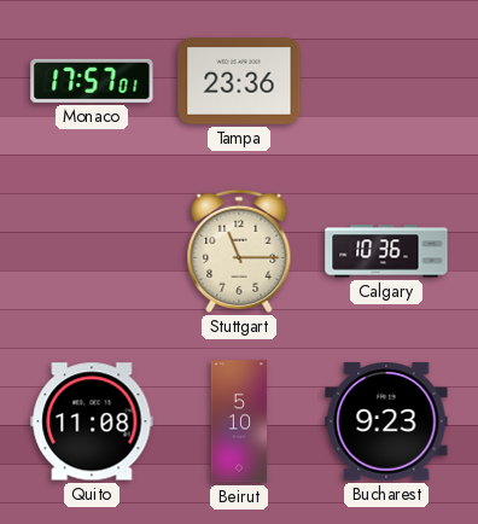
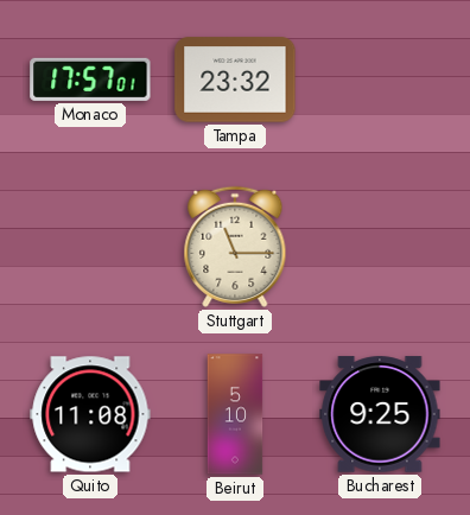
Tampa: 23:36 -> 23:32
Calgary: 10:36 -> none
Bucharest: 9:23 -> 9:25
